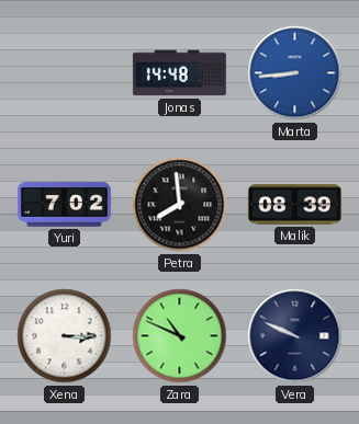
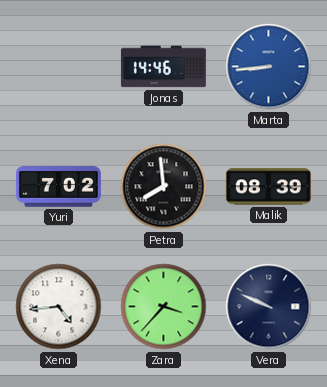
Jonas: 14:48 -> 14:46
Xena: 3:15 -> 4:44
Zara: 10:49 -> 3:37
